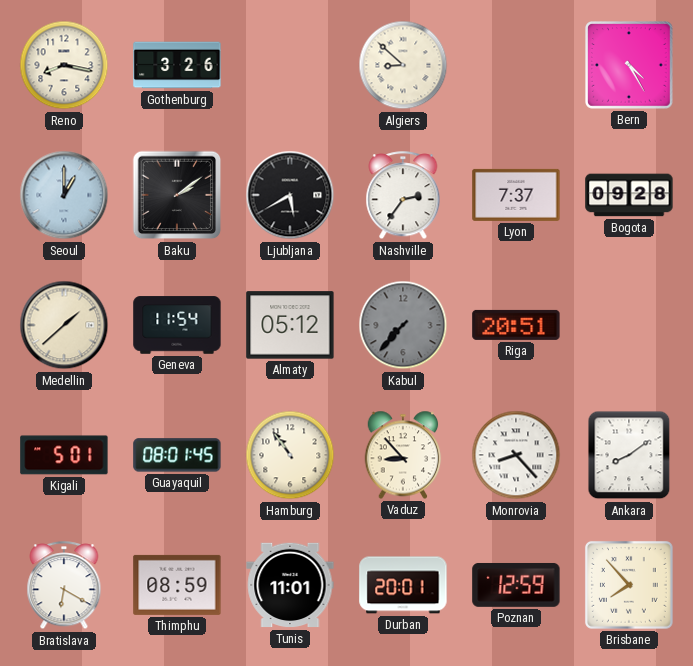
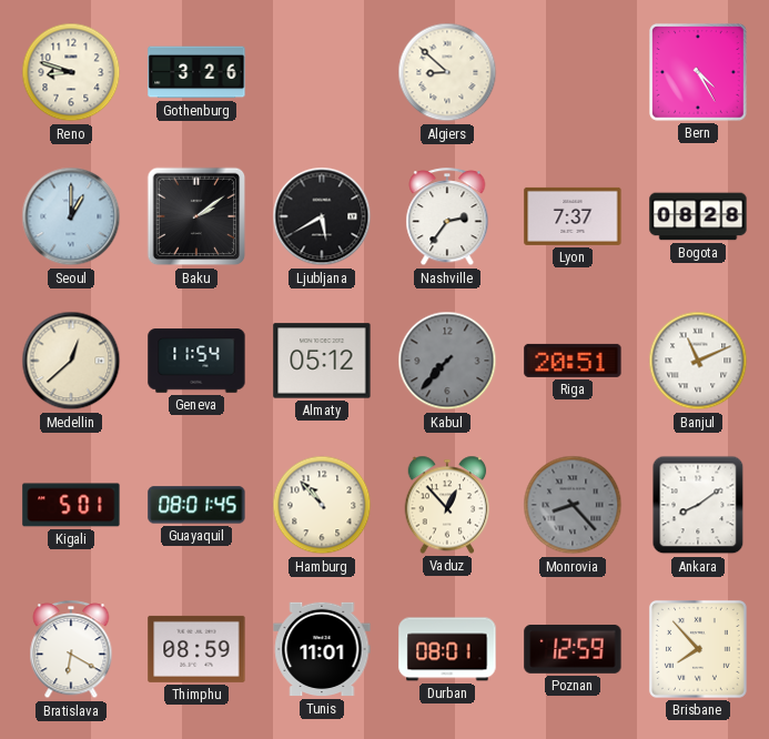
Reno: 8:17 -> 8:48
Bogota: 09:28 -> 08:28
Medellin: 1:38 -> 12:38
Banjul: none -> 11:11
Hamburg: 10:54 -> 10:53
Vaduz: 8:53 -> 12:53
Monrovia dial: white -> grey
Durban: 20:01 -> 08:01
